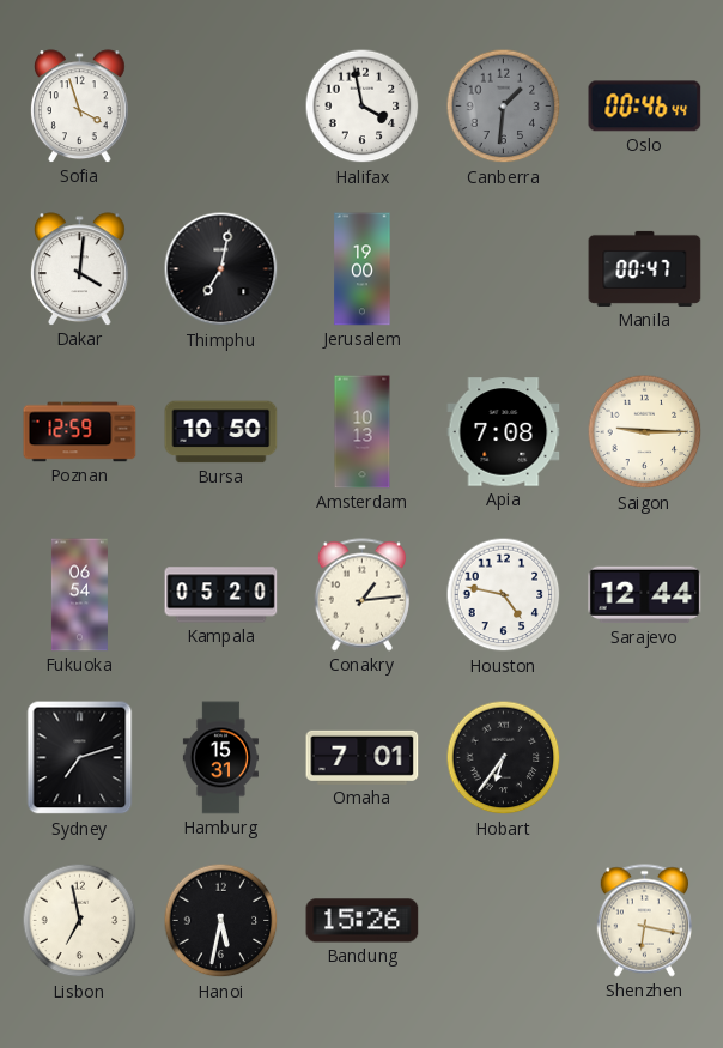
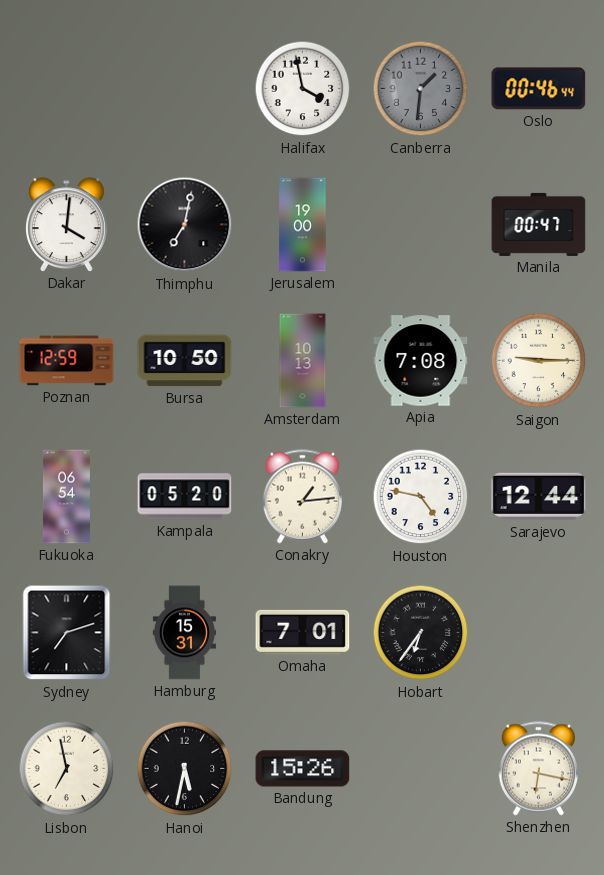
Sofia: 3:57 -> none
